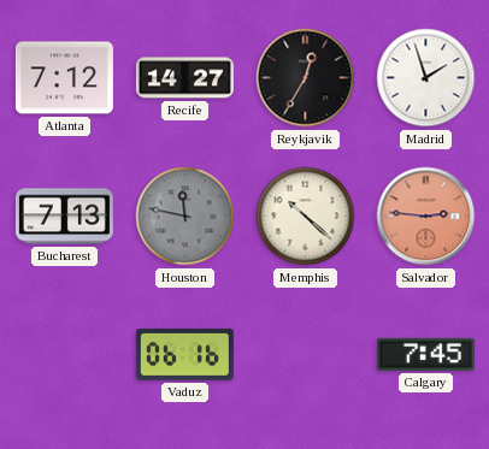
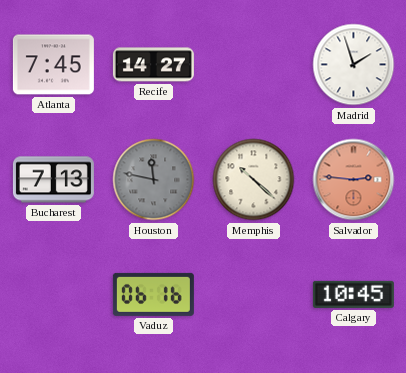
Atlanta: 7:12 -> 7:45
Reykjavik: 12:35 -> none
Calgary: 7:45 -> 10:45
